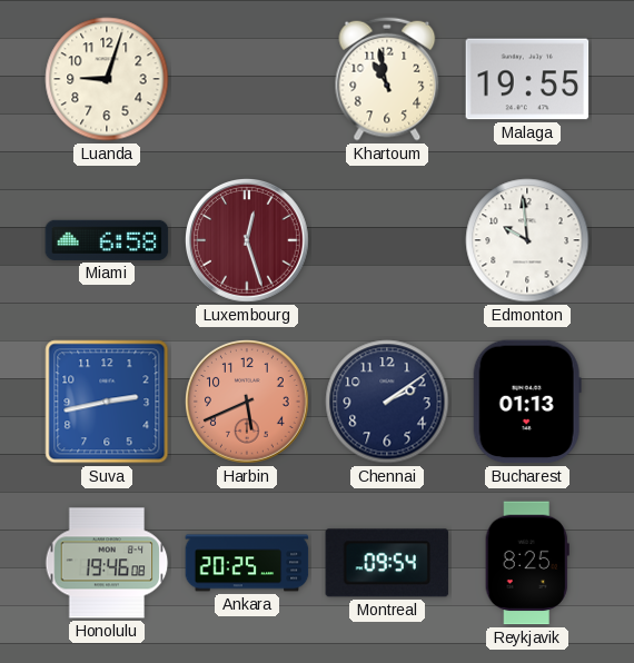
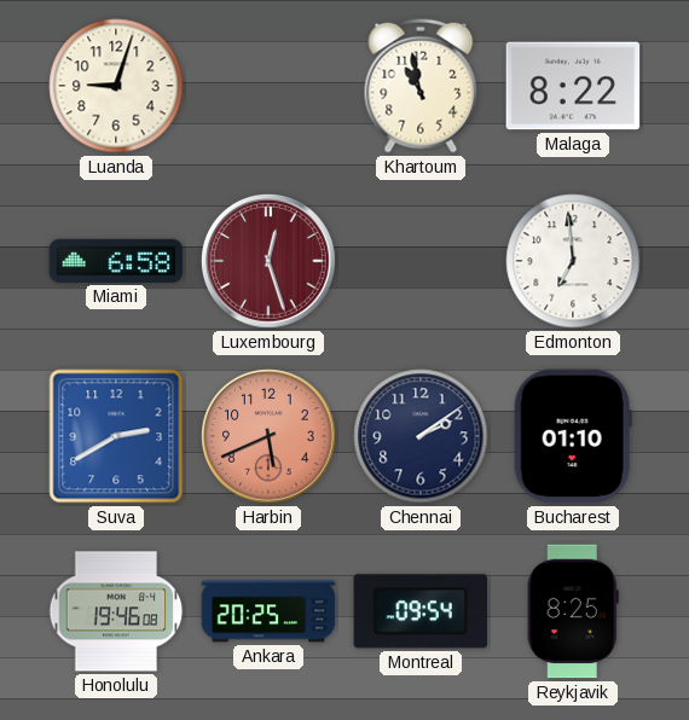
Malaga: 19:55 -> 8:22
Edmonton: 9:59 -> 6:59
Suva: 2:43 -> 2:40
Bucharest: 01:13 -> 01:10
